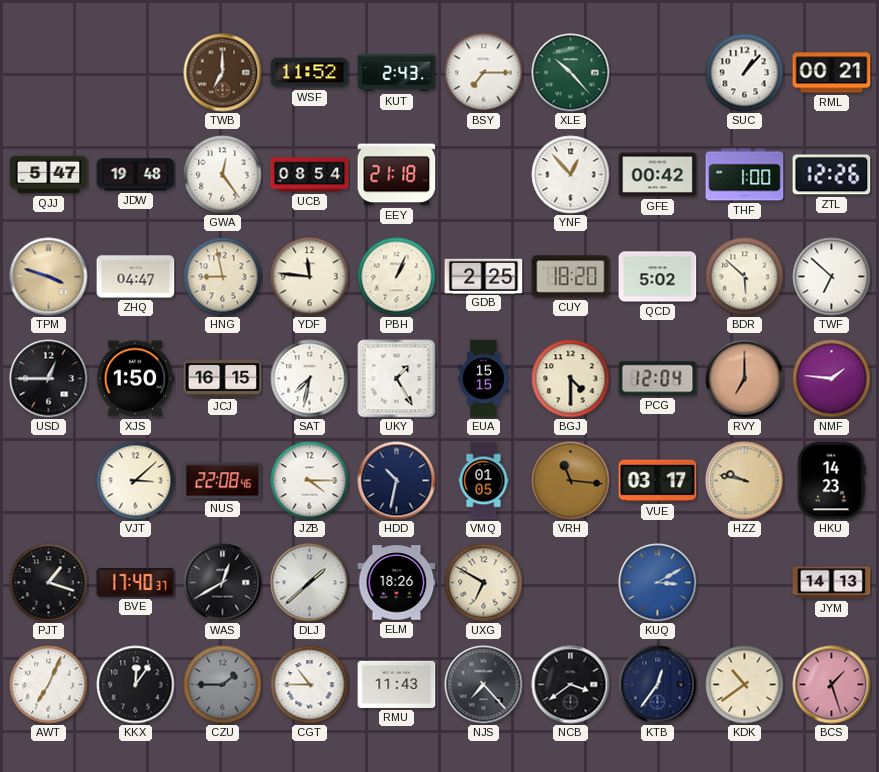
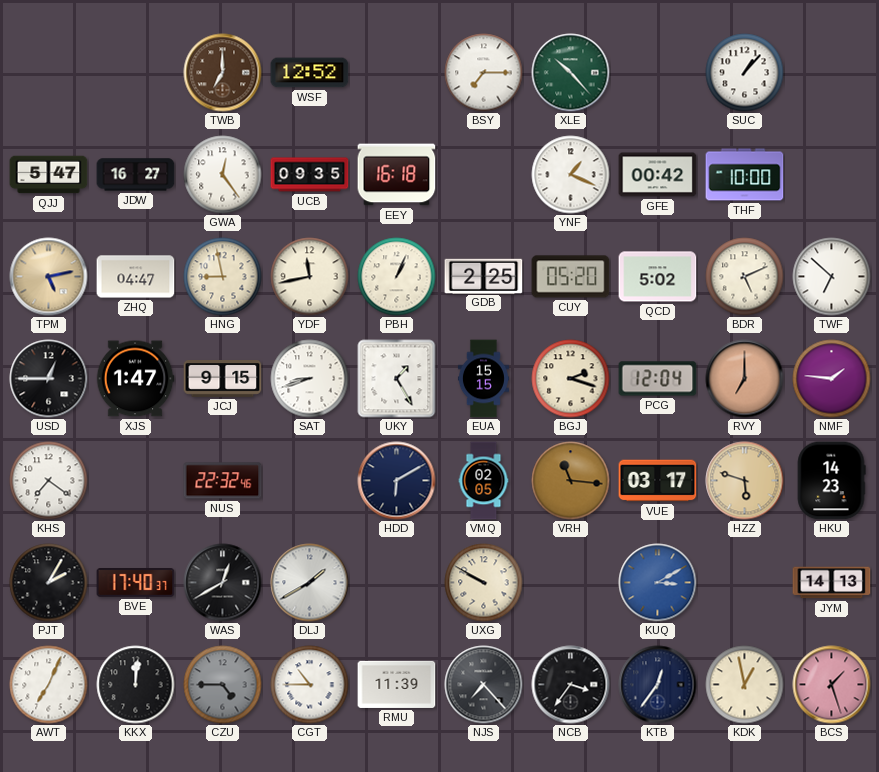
WSF: 11:52 -> 12:52
KUT: 2:43 -> none
RML: 00:21 -> none
JDW: 19:48 -> 16:27
UCB: 08:54 -> 09:35
EEY: 21:18 -> 16:18
YNF: 12:53 -> 1:19
THF: 1:00 -> 10:00
ZTL: 12:26 -> none
TPM: 3:48 -> 5:13
YDF: 11:46 -> 11:43
CUY: 18:20 -> 05:20
BDR: 5:52 -> 5:11
XJS: 1:50 -> 1:47
JCJ: 16:15 -> 9:15
SAT: 7:32 -> 8:42
BGJ: 4:30 -> 2:18
KHS: none -> 7:21
VJT: 3:08 -> none
NUS: 22:08 -> 22:32
JZB: 4:15 -> none
HDD: 10:32 -> 6:10
VMQ: 01:05 -> 02:05
HZZ: 9:47 -> 5:48
PJT: 1:18 -> 2:05
DLJ: 1:38 -> 1:40
ELM: 18:26 -> none
UXG: 6:50 -> 9:50
KKX: 12:06 -> 12:01
CZU: 1:45 -> 4:45
RMU: 11:43 -> 11:39
NCB: 3:39 -> 3:36
KDK: 10:39 -> 12:58
